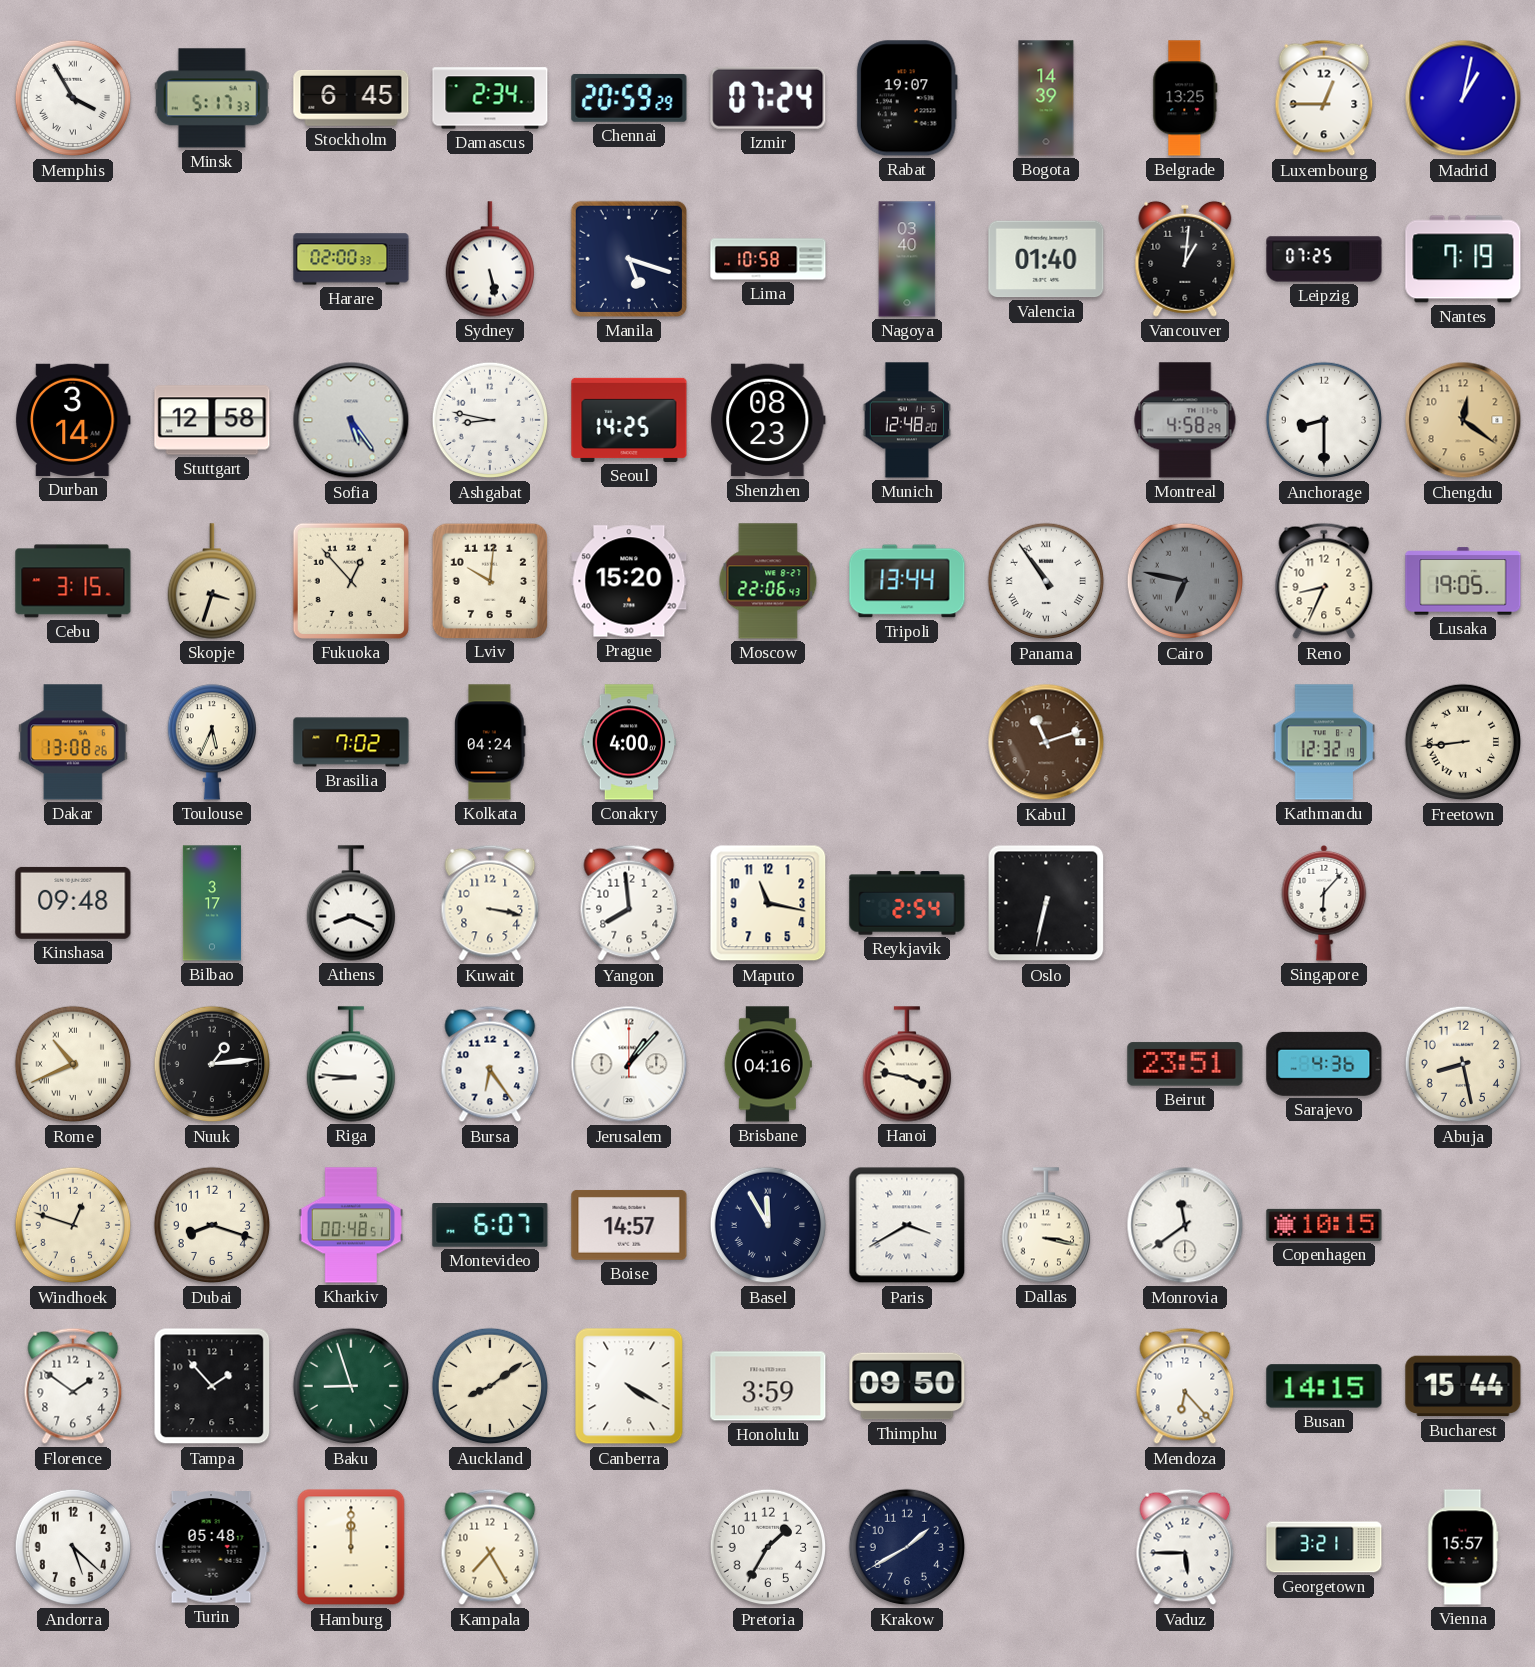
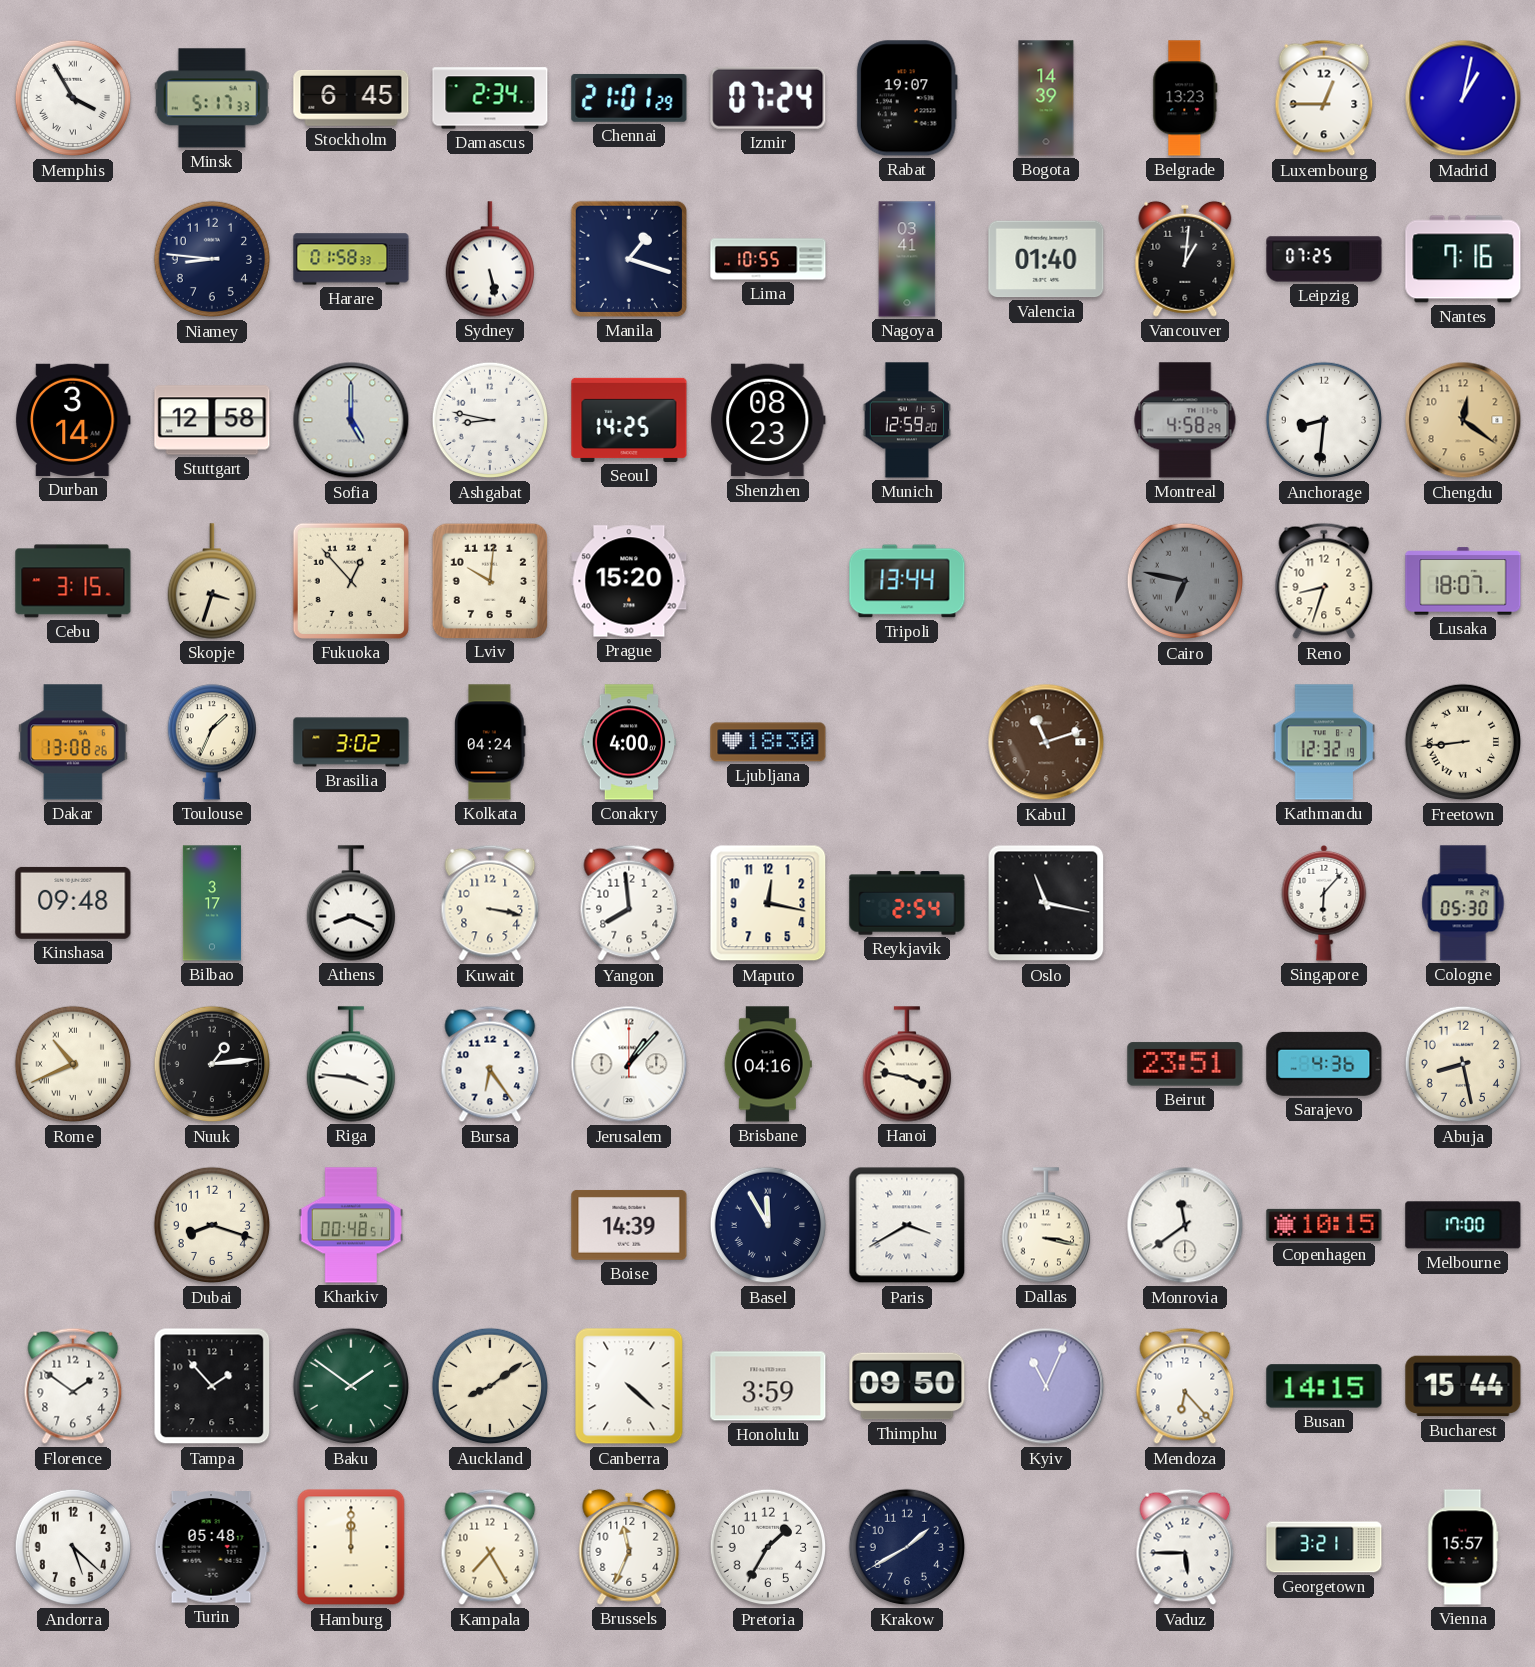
Chennai: 20:59 -> 21:01
Belgrade: 13:25 -> 13:23
Niamey: none -> 8:46
Harare: 02:00 -> 01:58
Manila: 5:18 -> 1:18
Lima: 10:58 -> 10:55
Nagoya: 03:40 -> 03:41
Nantes: 7:19 -> 7:16
Sofia: 5:24 -> 5:00
Munich: 12:48 -> 12:59
Anchorage: 8:30 -> 8:31
Moscow: 22:06 -> none
Panama: 10:54 -> none
Reno: 8:34 -> 8:33
Lusaka: 19:05 -> 18:07
Toulouse: 5:34 -> 1:34
Brasilia: 7:02 -> 3:02
Ljubljana: none -> 18:30
Maputo: 11:17 -> 12:17
Oslo: 6:32 -> 11:17
Cologne: none -> 05:30
Riga: 8:46 -> 3:46
Windhoek: 12:48 -> none
Montevideo: 6:07 -> none
Boise: 14:57 -> 14:39
Melbourne: none -> 17:00
Baku: 8:57 -> 1:51
Canberra: 4:20 -> 4:22
Kyiv: none -> 11:04
Brussels: none -> 11:34
